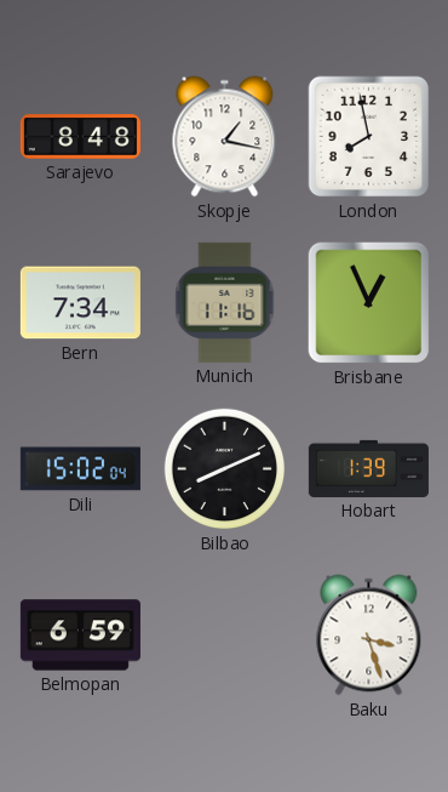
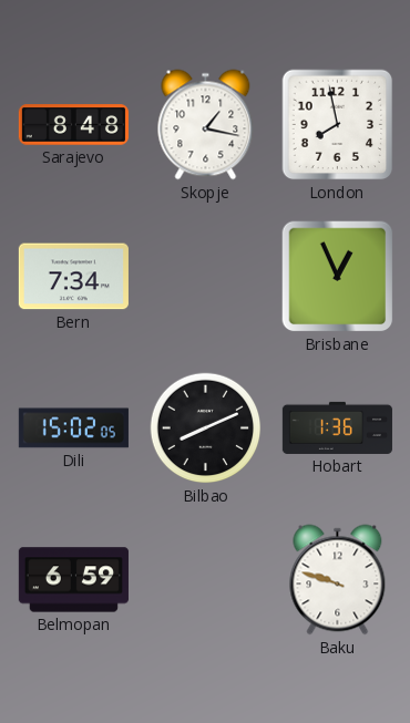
Munich: 11:16 -> none
Dili: 15:02:04 -> 15:02:05
Hobart: 1:39 -> 1:36
Baku: 3:27 -> 9:48
